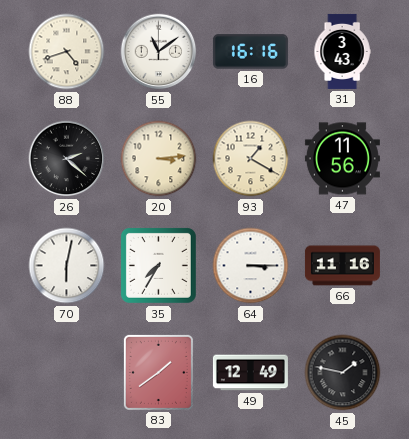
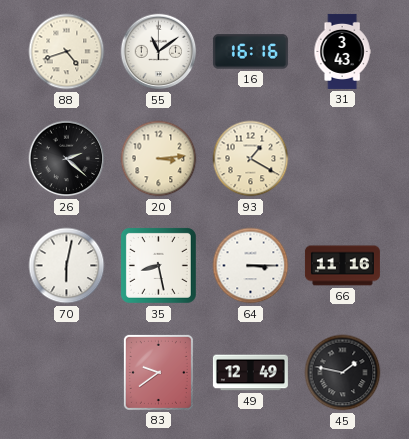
47: 11:56 -> none
35: 7:35 -> 8:28
83: 1:39 -> 9:39
